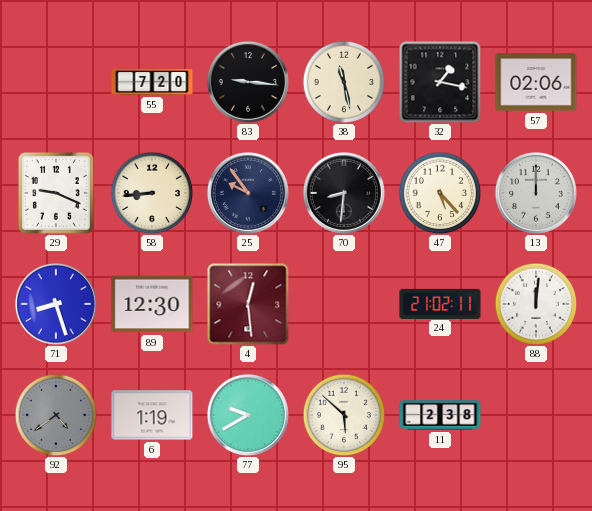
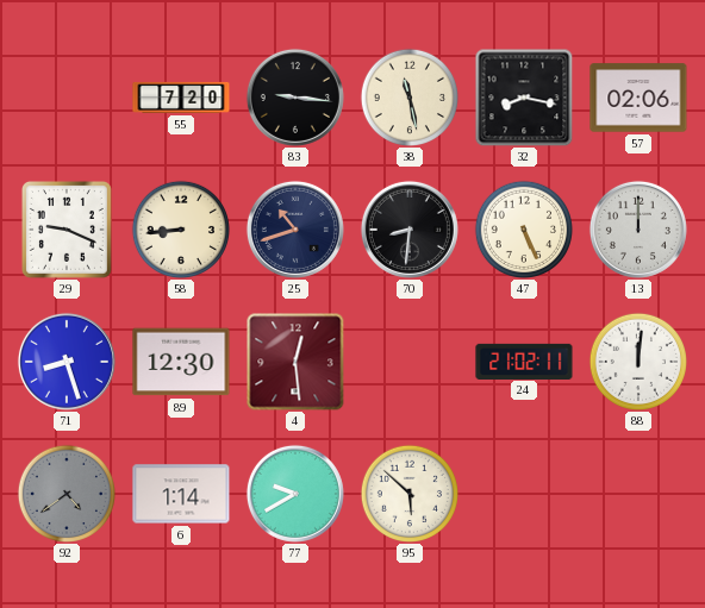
32: 1:17 -> 8:17
25: 9:54 -> 10:42
47: 5:23 -> 5:26
6: 1:19 -> 1:14
11: 2:38 -> none
